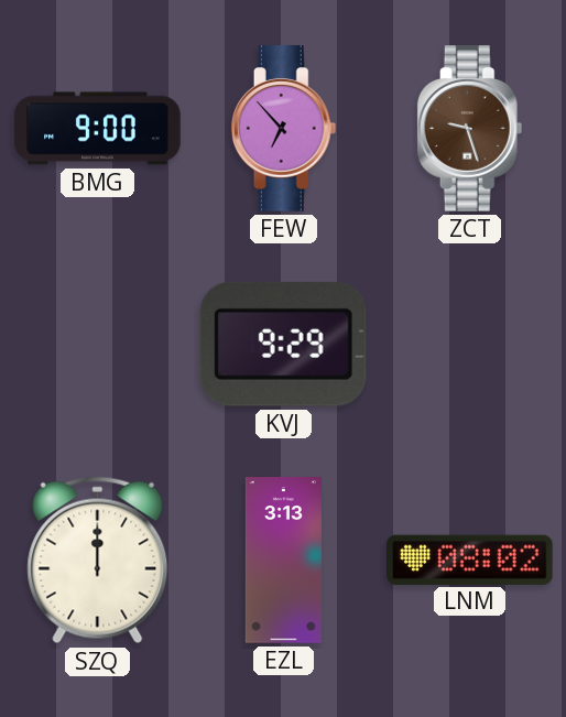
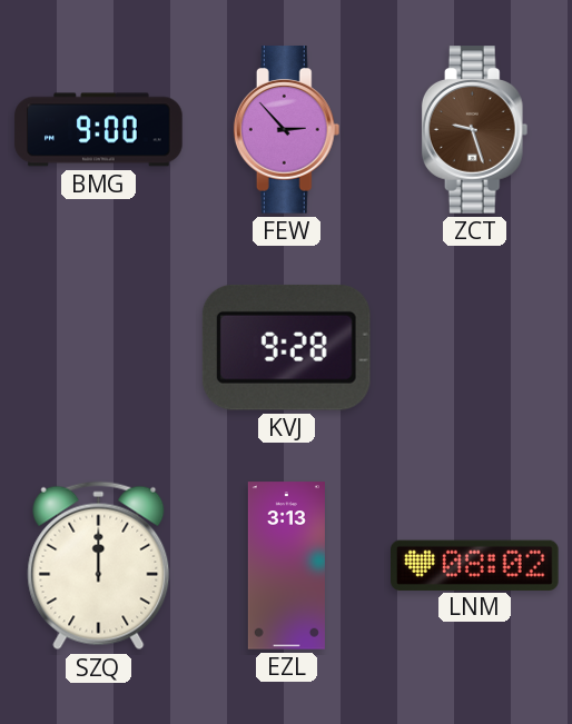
FEW: 6:53 -> 2:53
KVJ: 9:29 -> 9:28
